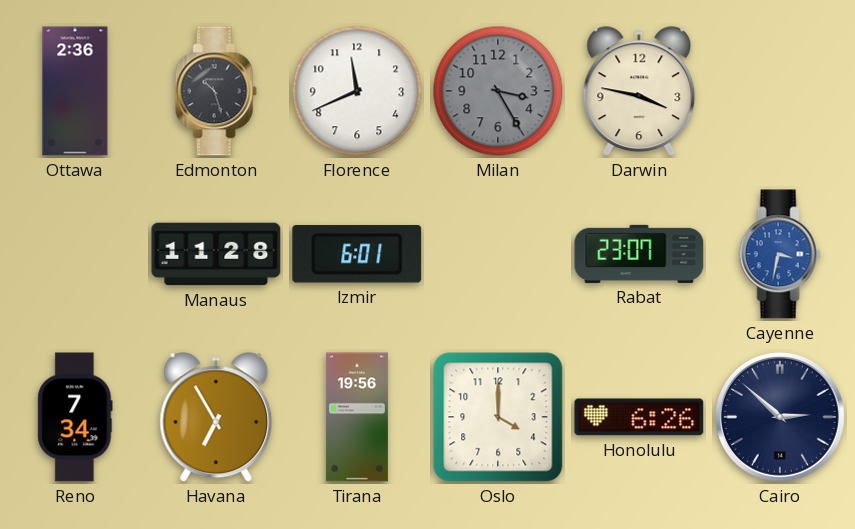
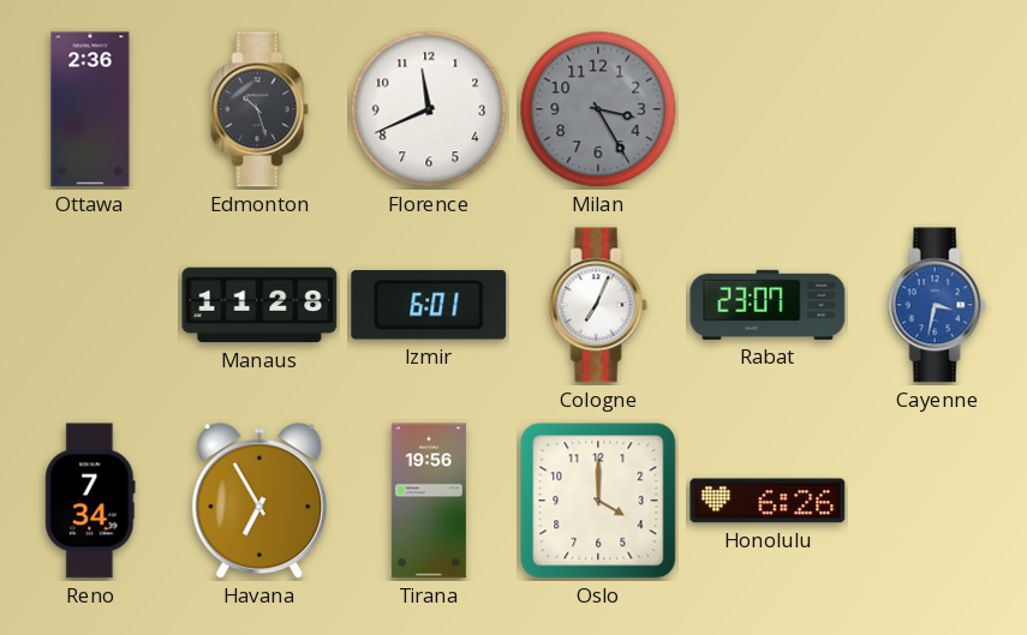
Darwin: 3:47 -> none
Cologne: none -> 7:04
Cairo: 2:52 -> none
